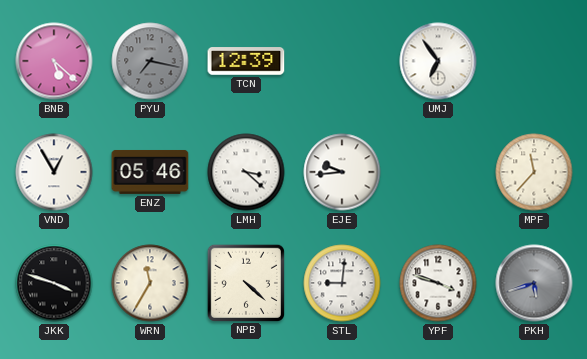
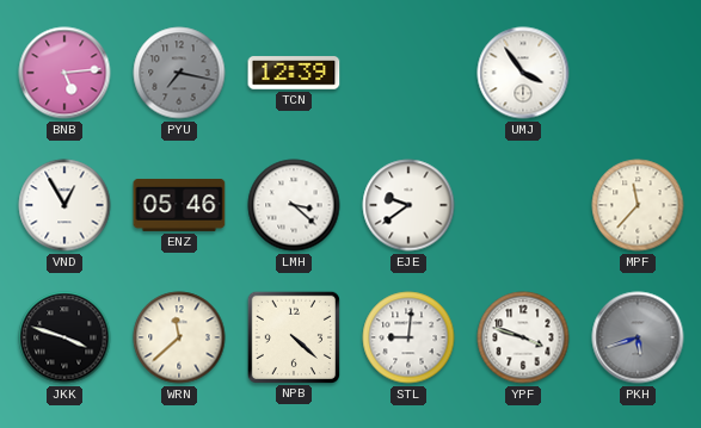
BNB: 5:22 -> 5:14
UMJ: 6:54 -> 3:54
EJE: 9:44 -> 9:39
WRN: 11:35 -> 11:38
